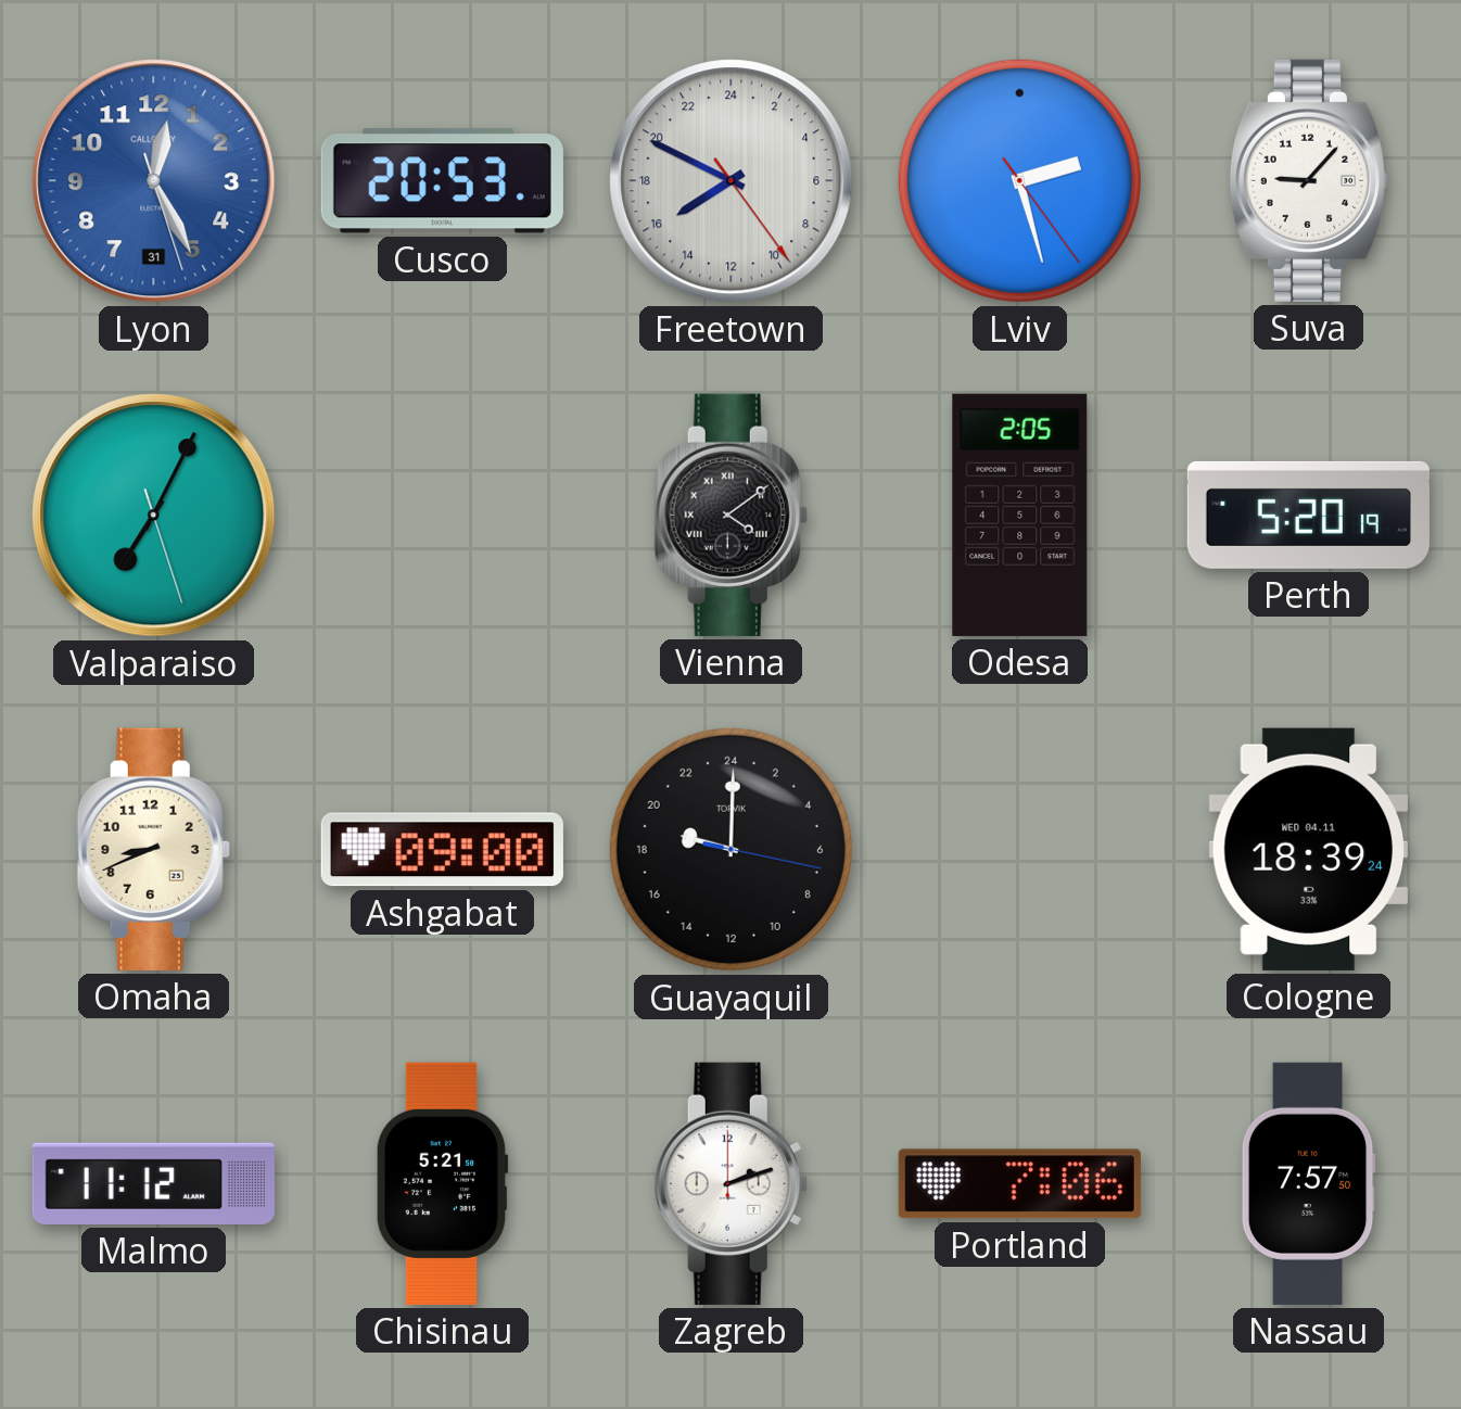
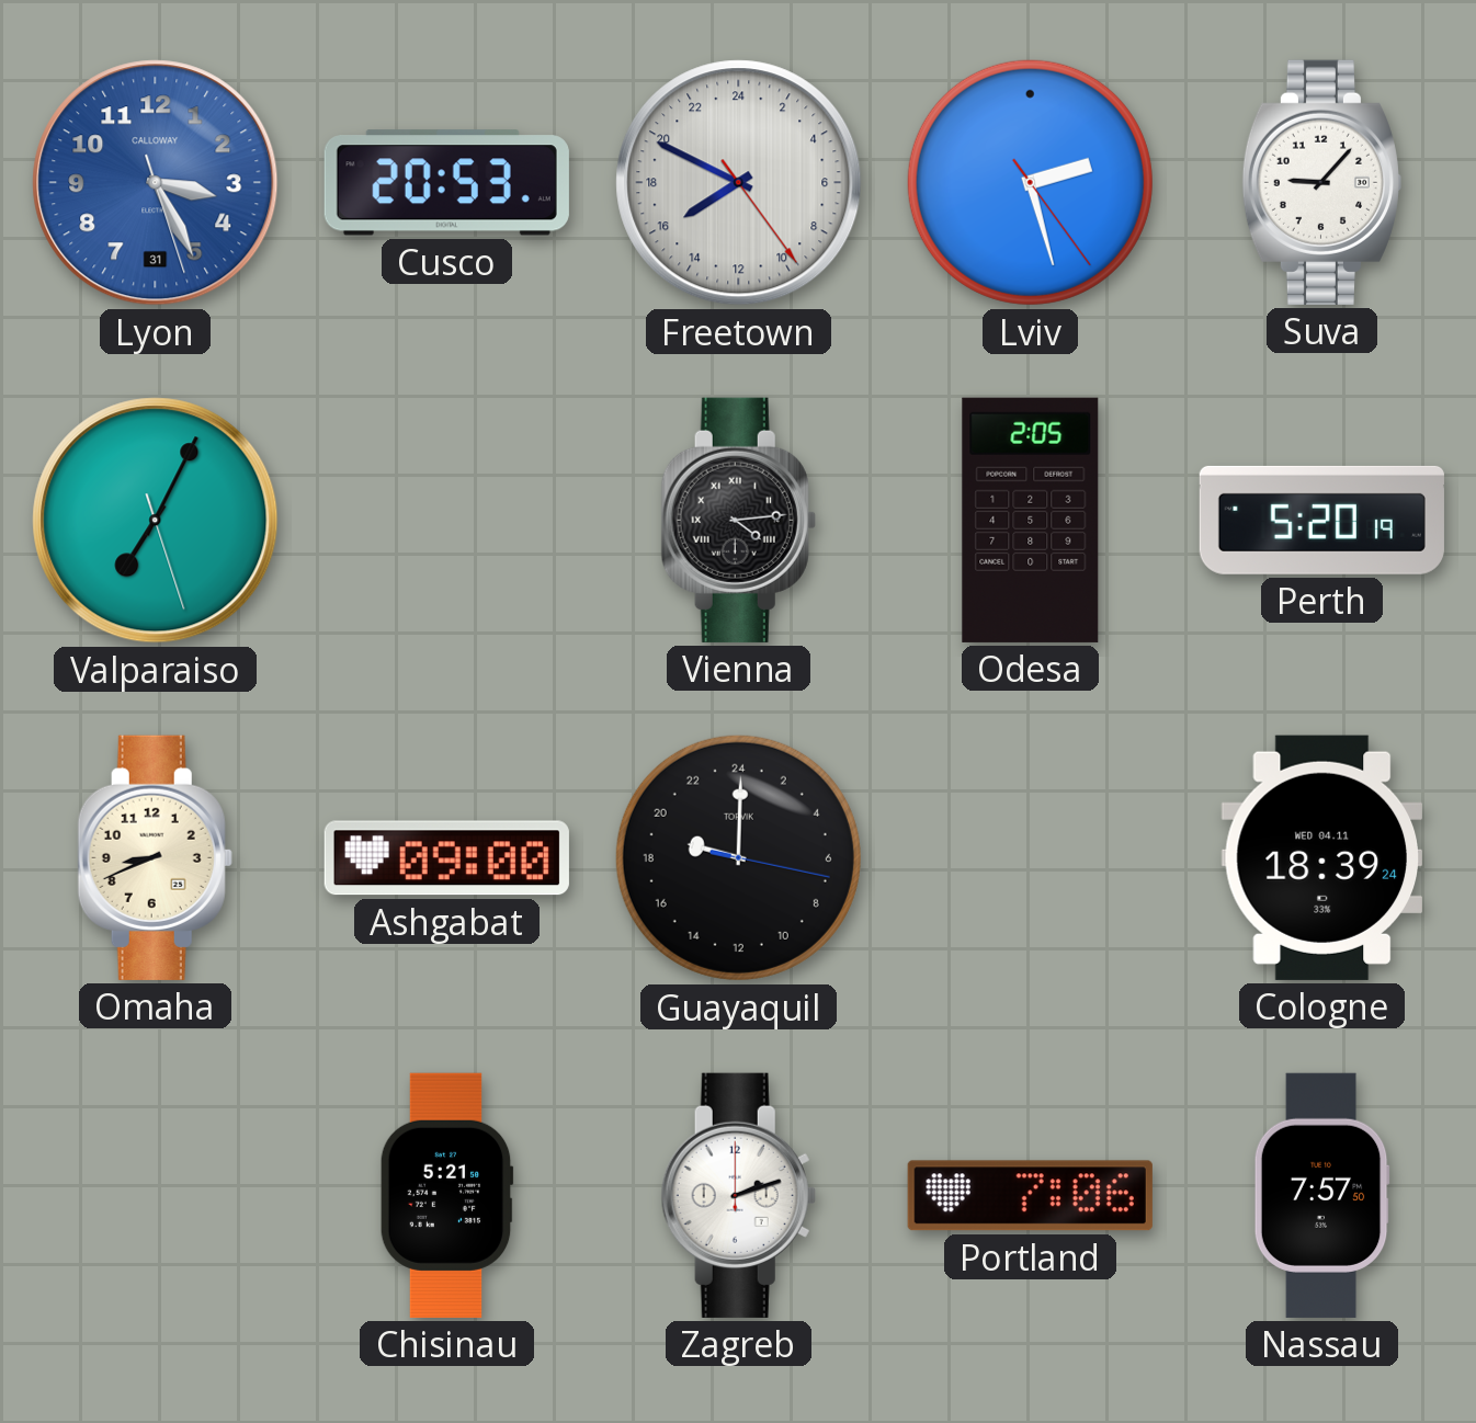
Lyon: 12:25 -> 3:25
Vienna: 4:09 -> 4:14
Malmo: 11:12 -> none
